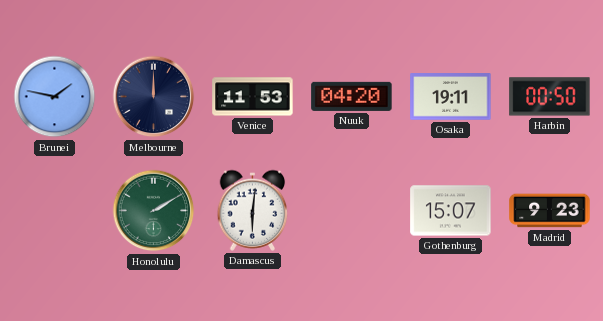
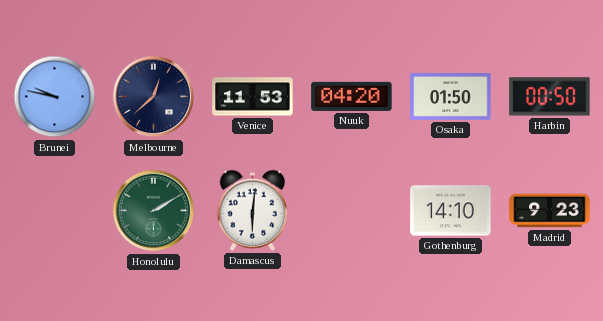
Brunei: 1:47 -> 9:47
Melbourne: 12:00 -> 12:38
Osaka: 19:11 -> 01:50
Gothenburg: 15:07 -> 14:10
